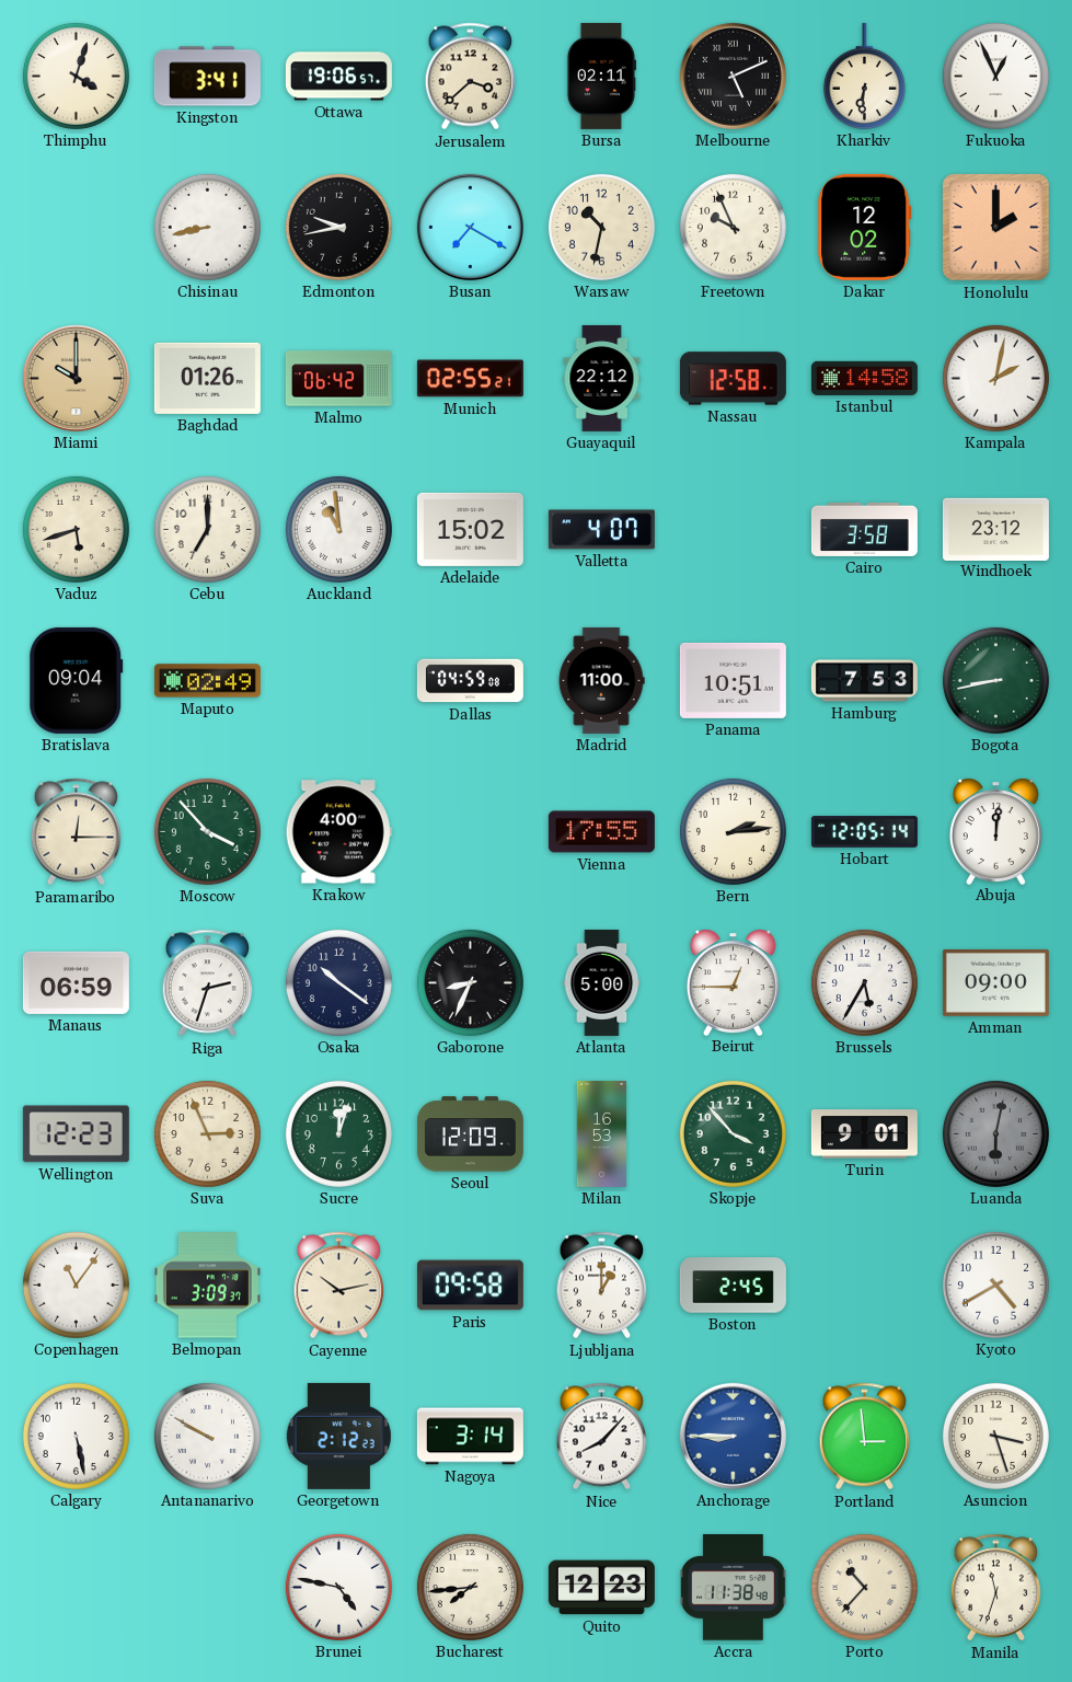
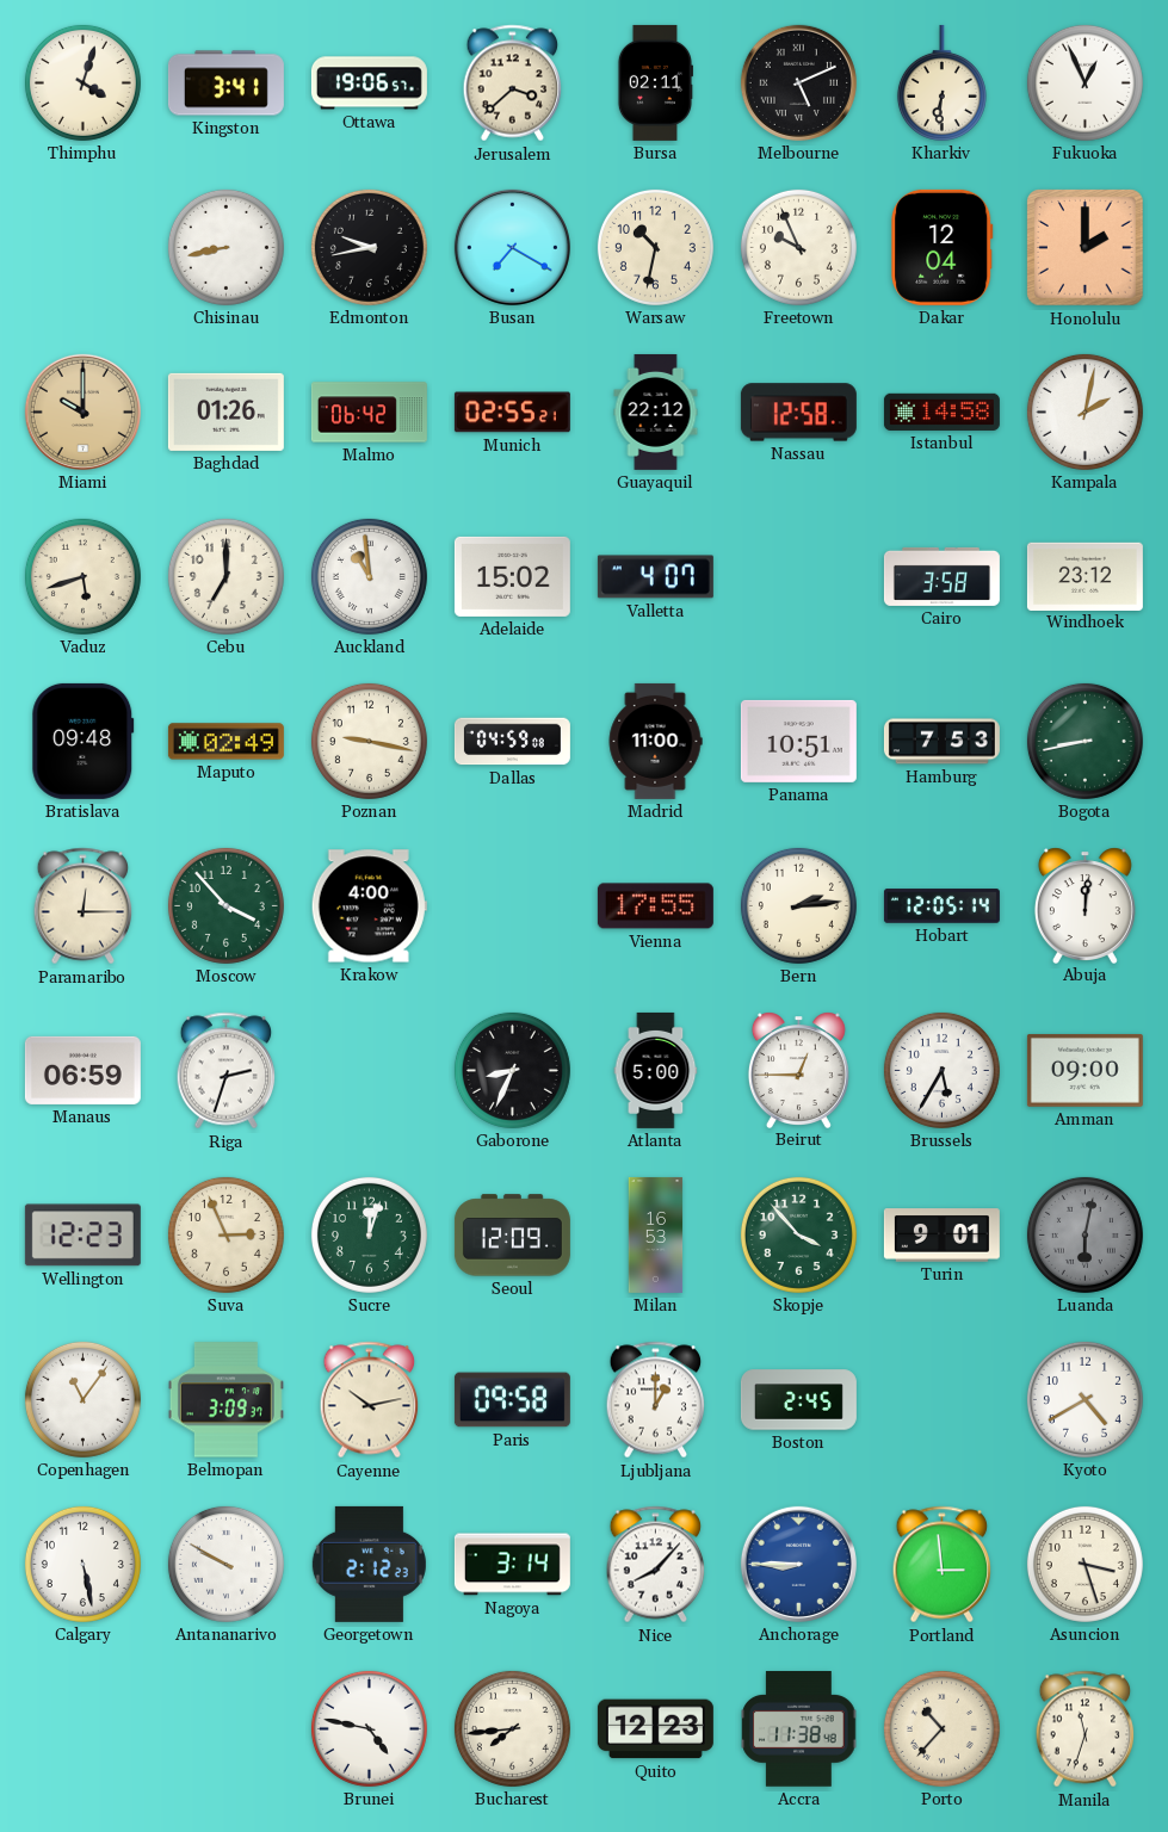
Dakar: 12:02 -> 12:04
Bratislava: 09:04 -> 09:48
Poznan: none -> 9:17
Osaka: 10:21 -> none
